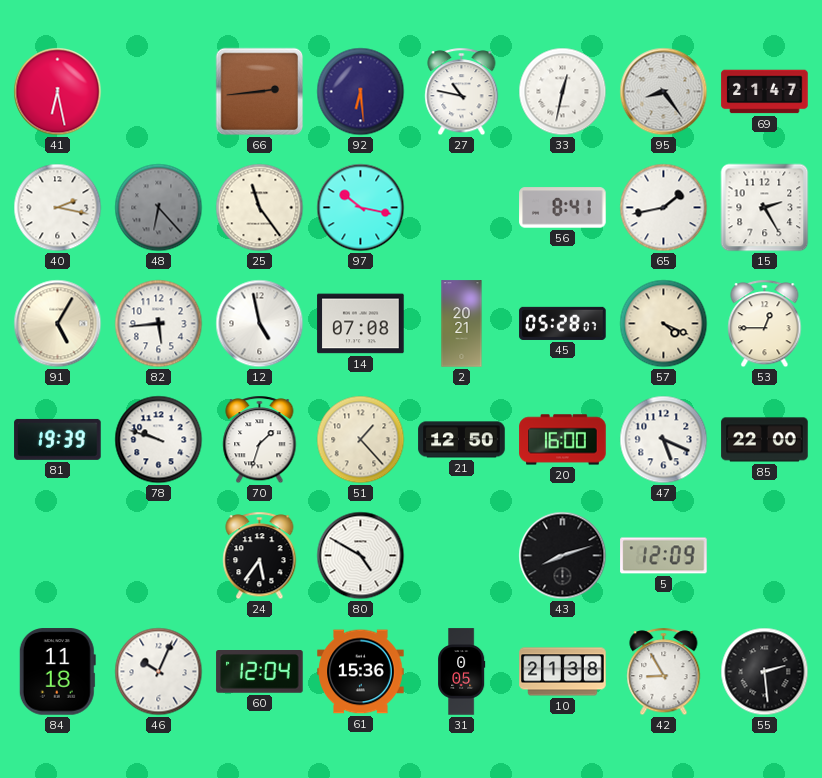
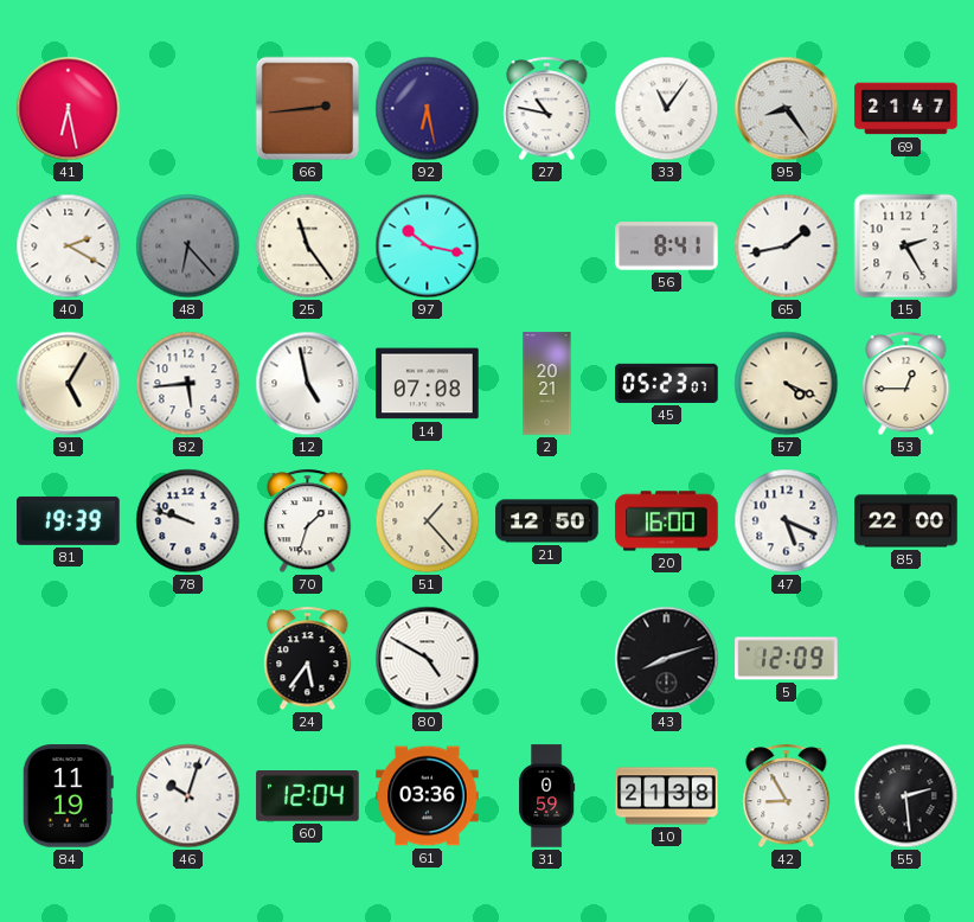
92: 6:29 -> 6:28
33: 12:32 -> 11:06
40: 2:17 -> 2:20
45: 05:28 -> 05:23
84: 11:18 -> 11:19
46: 10:04 -> 10:03
61: 15:36 -> 03:36
31: 0:05 -> 0:59
